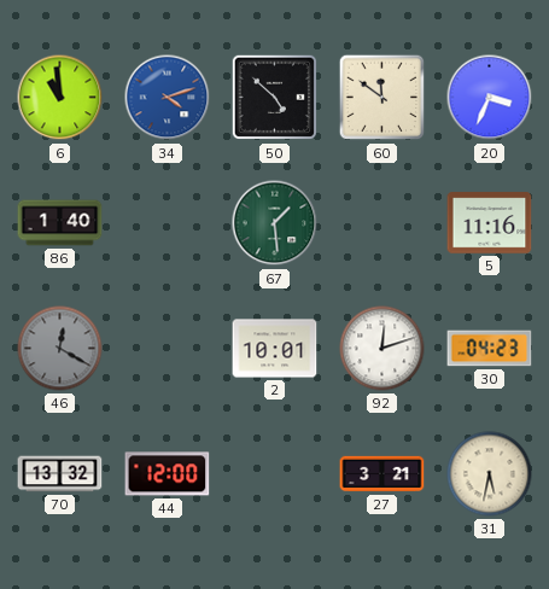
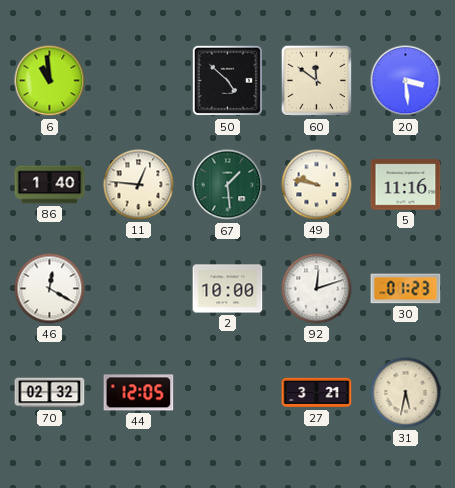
34: 4:12 -> none
20: 3:34 -> 3:29
11: none -> 12:46
49: none -> 9:47
46 dial: grey -> white
2: 10:01 -> 10:00
30: 04:23 -> 01:23
70: 13:32 -> 02:32
44: 12:00 -> 12:05
